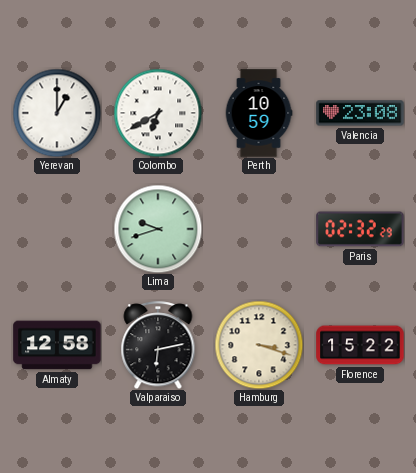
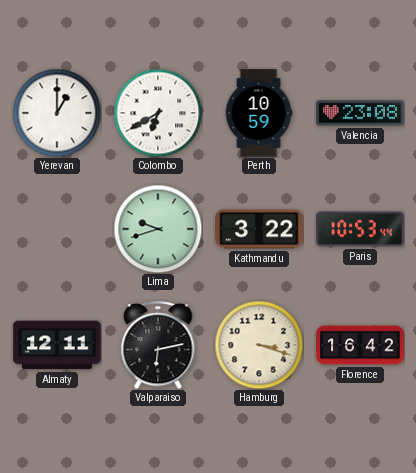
Kathmandu: none -> 3:22
Paris: 02:32 -> 10:53
Almaty: 12:58 -> 12:11
Florence: 15:22 -> 16:42
